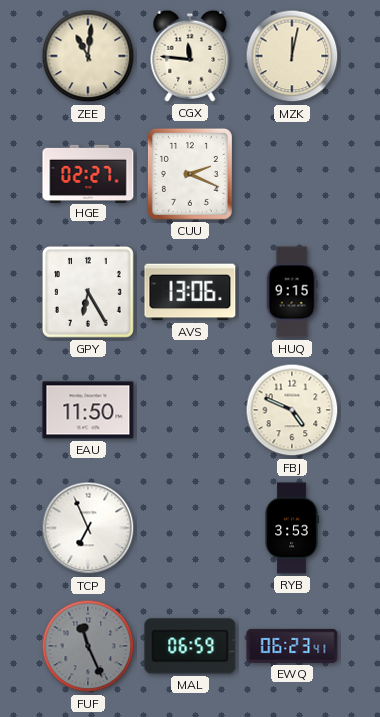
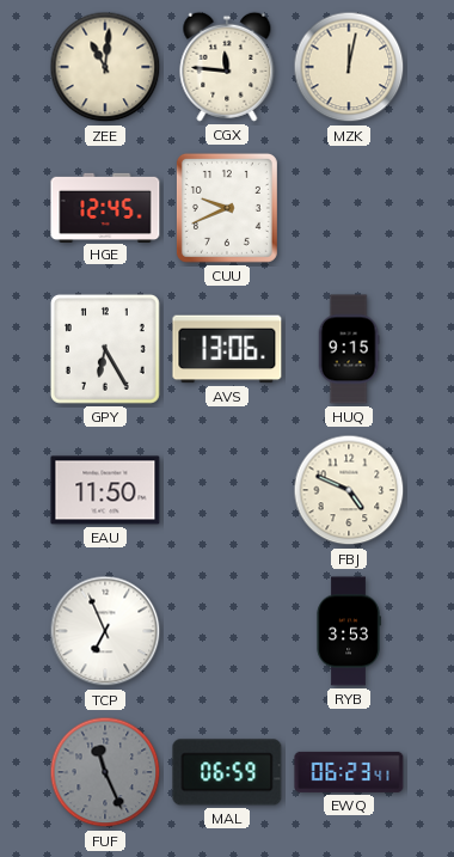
HGE: 02:27 -> 12:45
CUU: 2:19 -> 9:41
